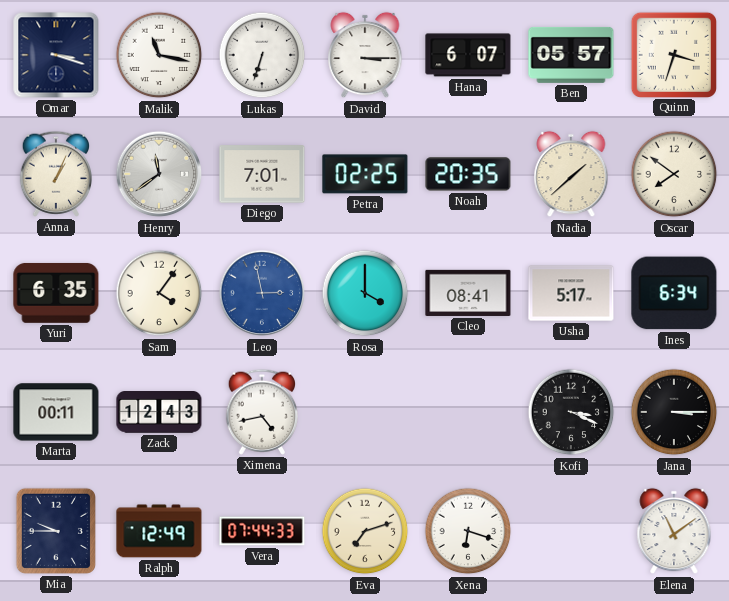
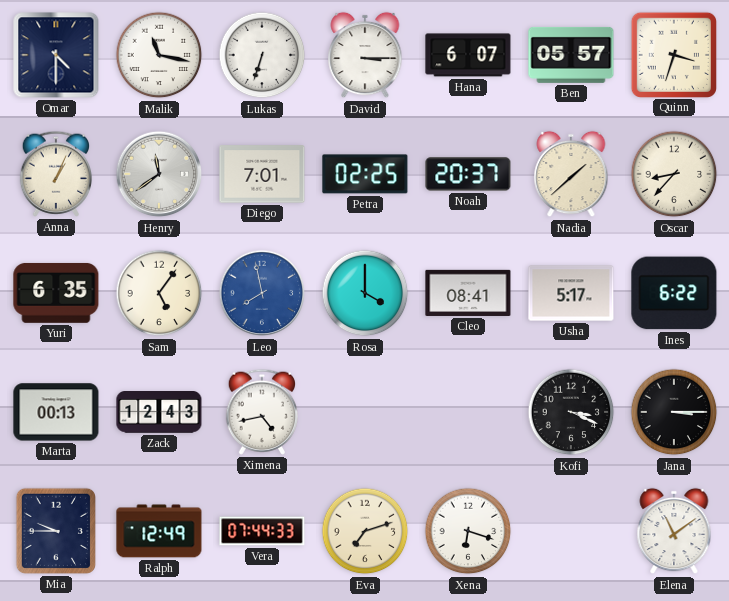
Omar: 3:18 -> 4:30
Noah: 20:35 -> 20:37
Oscar: 7:51 -> 8:37
Sam: 4:06 -> 5:06
Leo: 2:58 -> 7:58
Ines: 6:34 -> 6:22
Marta: 00:11 -> 00:13
